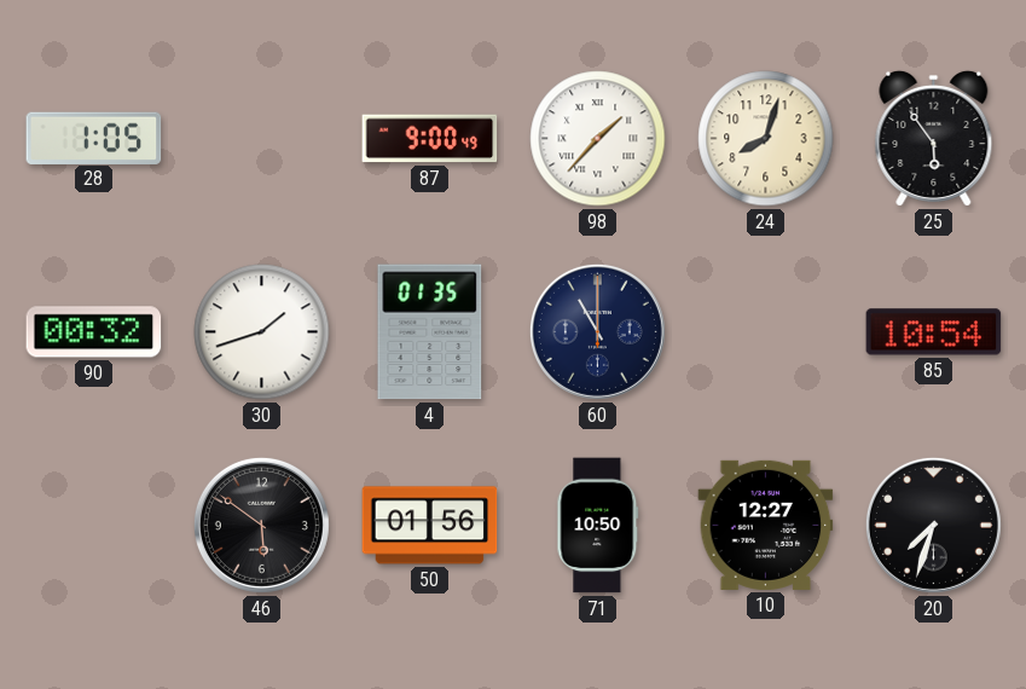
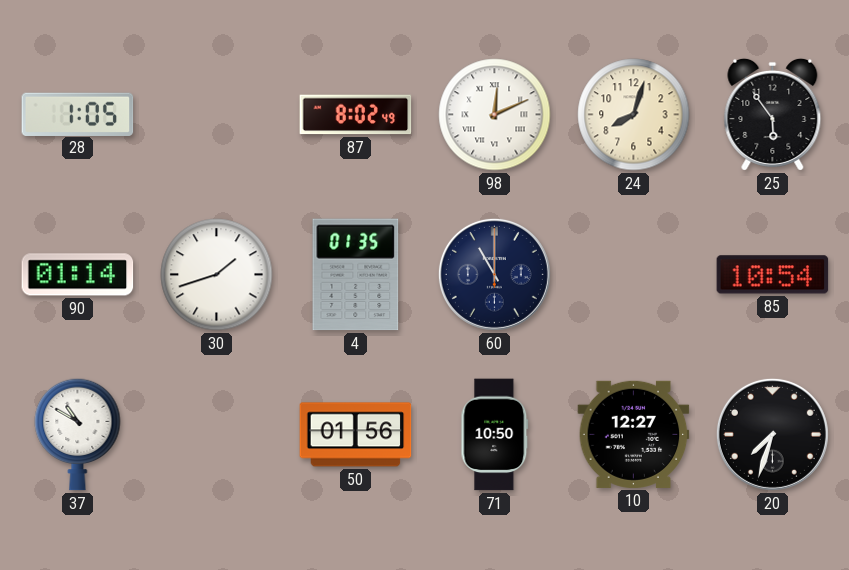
87: 9:00 -> 8:02
98: 1:37 -> 12:11
90: 00:32 -> 01:14
37: none -> 10:50
46: 5:51 -> none
